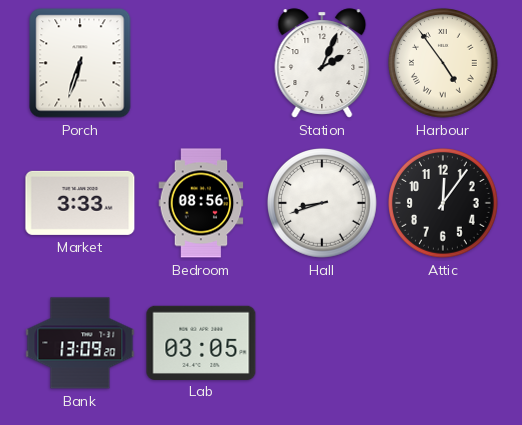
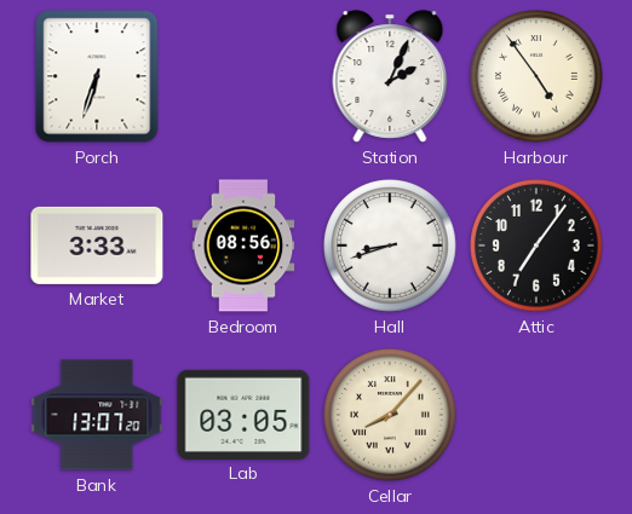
Attic: 12:06 -> 7:06
Bank: 13:09 -> 13:07
Cellar: none -> 8:07
